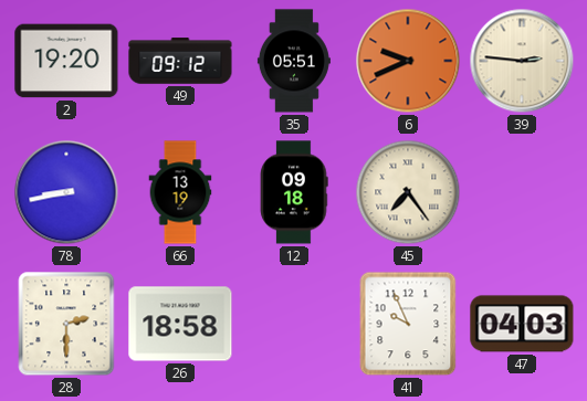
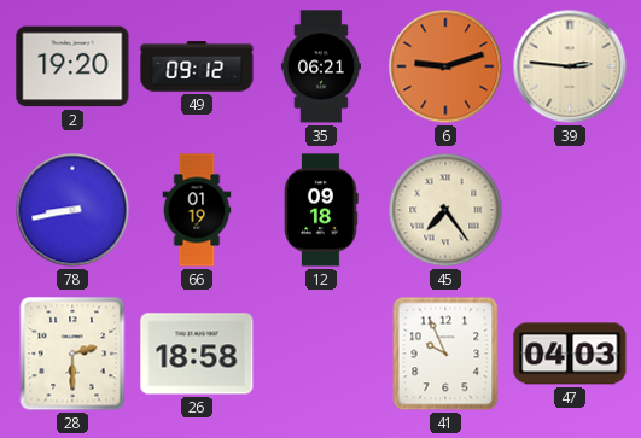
35: 05:51 -> 06:21
6: 9:41 -> 9:12
66: 13:19 -> 01:19
